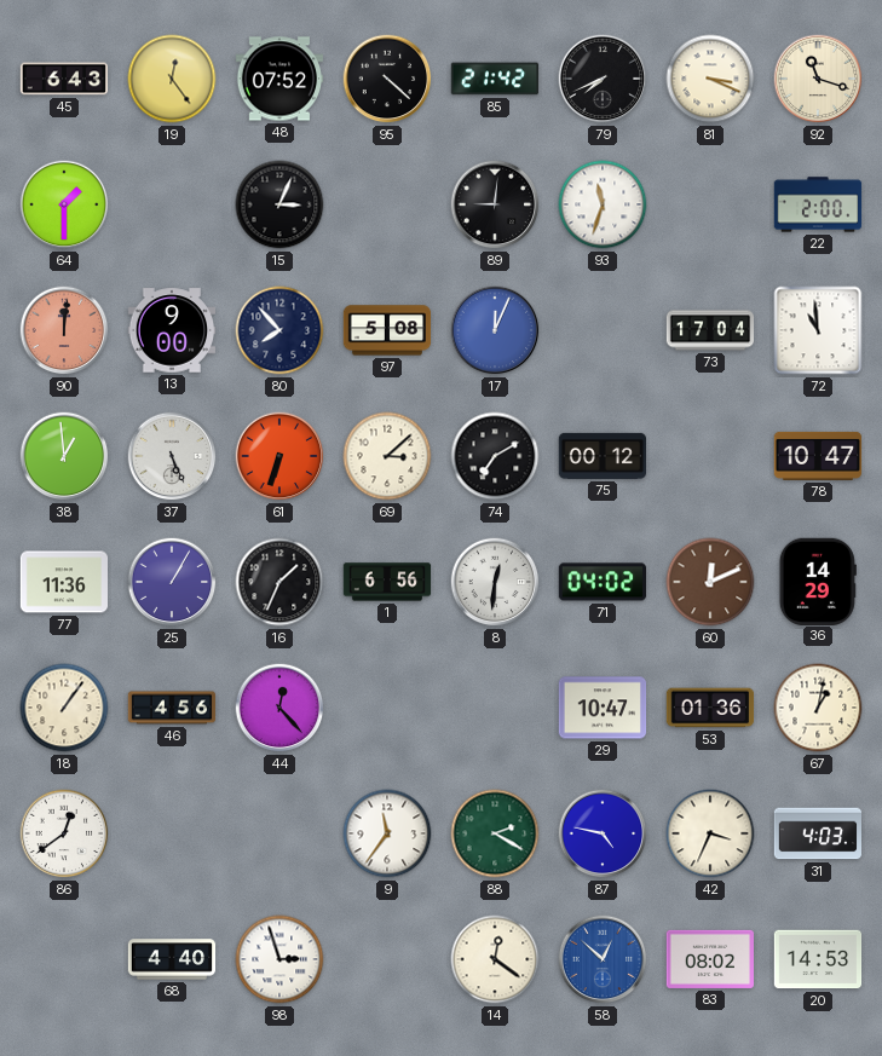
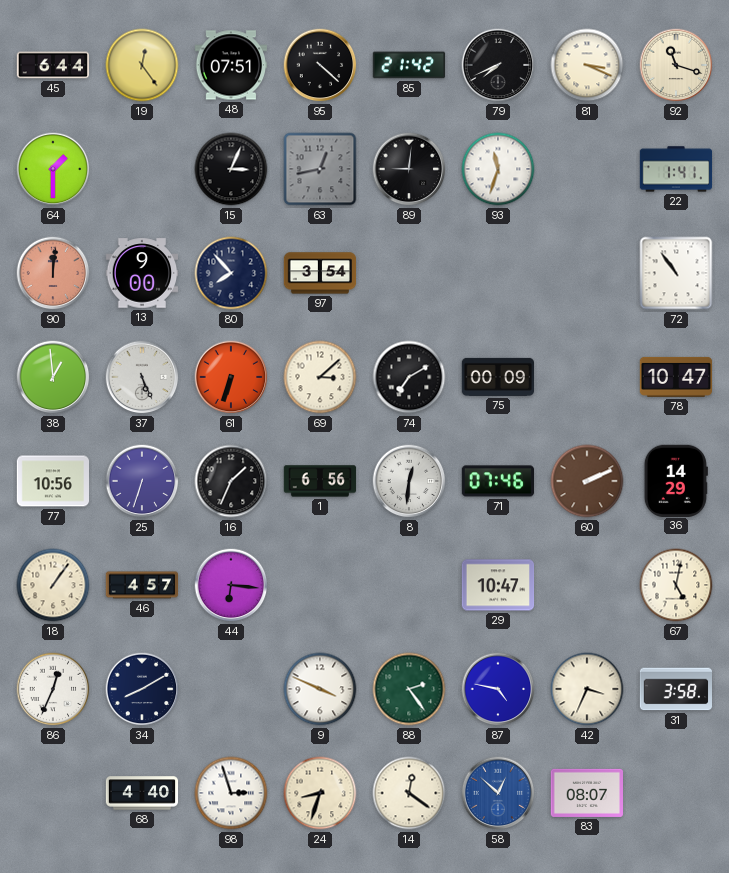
45: 6:43 -> 6:44
48: 07:52 -> 07:51
63: none -> 12:43
22: 2:00 -> 1:41
97: 5:08 -> 3:54
17: 12:04 -> none
73: 17:04 -> none
72: 10:59 -> 10:54
75: 00:12 -> 00:09
77: 11:36 -> 10:56
25: 1:05 -> 6:33
71: 04:02 -> 07:46
60: 12:11 -> 2:11
46: 4:56 -> 4:57
44: 12:23 -> 6:16
53: 01:36 -> none
67: 1:02 -> 5:02
86: 12:39 -> 12:34
34: none -> 8:10
9: 11:36 -> 3:49
88: 2:20 -> 2:24
31: 4:03 -> 3:58
24: none -> 8:33
83: 08:02 -> 08:07
20: 14:53 -> none
